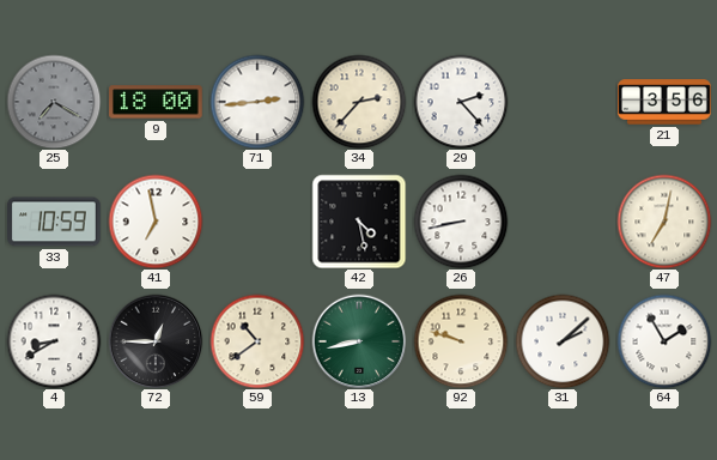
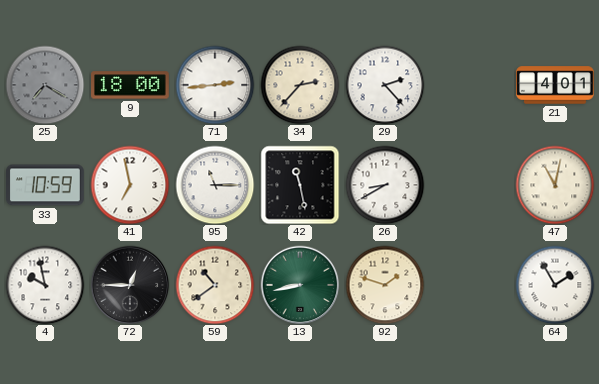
21: 3:56 -> 4:01
95: none -> 11:15
42: 4:28 -> 11:28
26: 8:43 -> 8:40
47: 7:02 -> 11:02
4: 8:40 -> 9:58
92: 9:48 -> 1:48
31: 2:08 -> none
